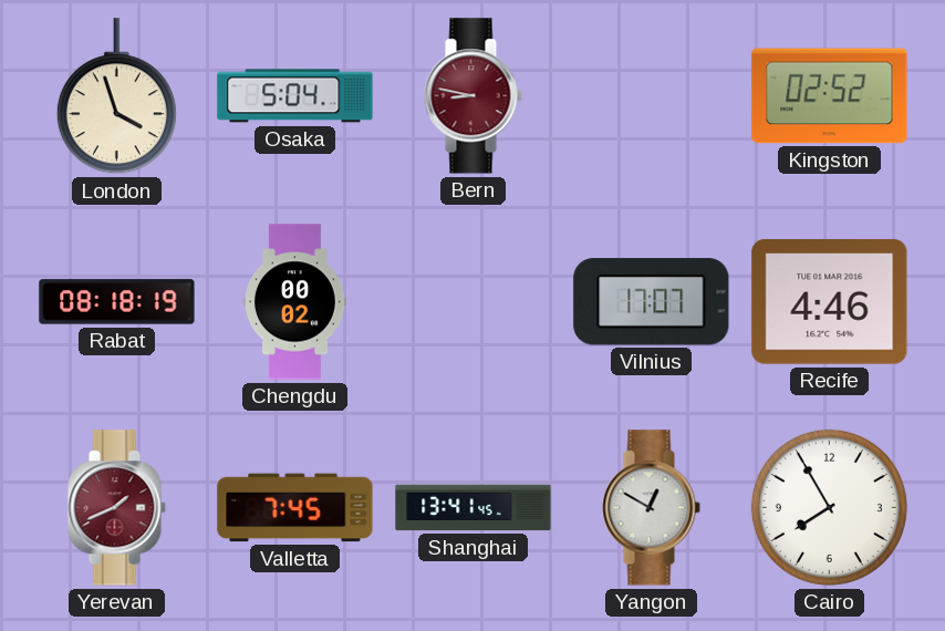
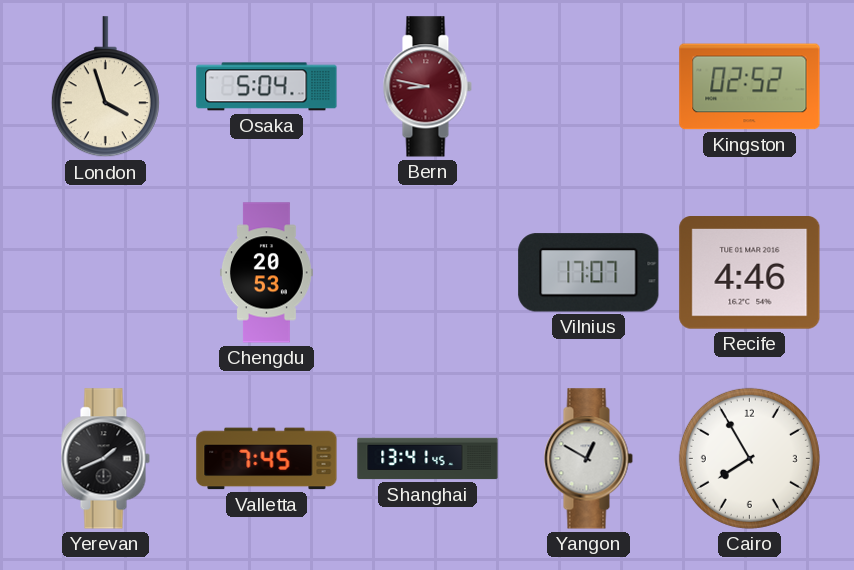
Rabat: 08:18 -> none
Chengdu: 00:02 -> 20:53
Yerevan dial: burgundy -> black
